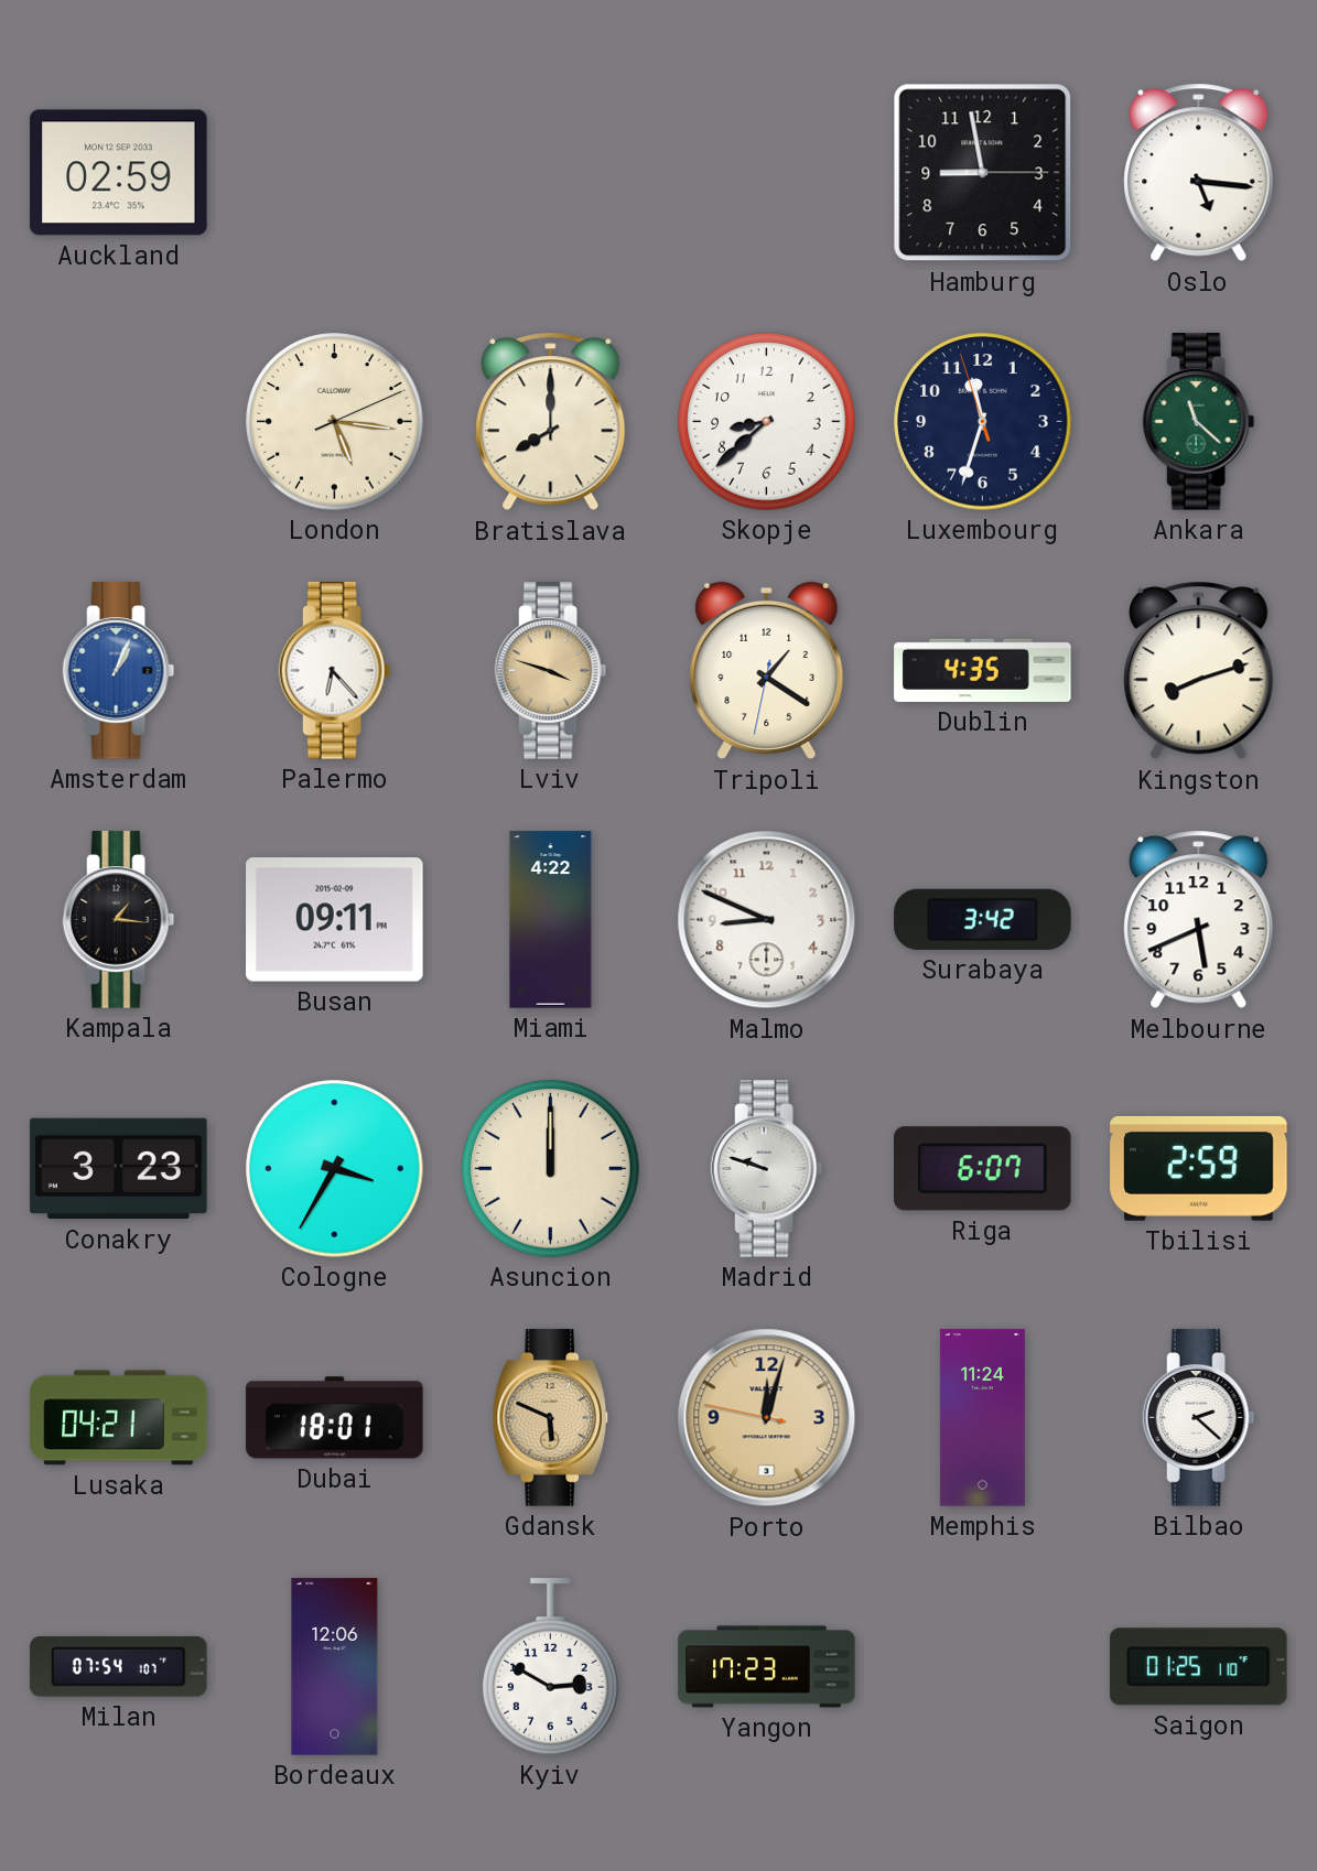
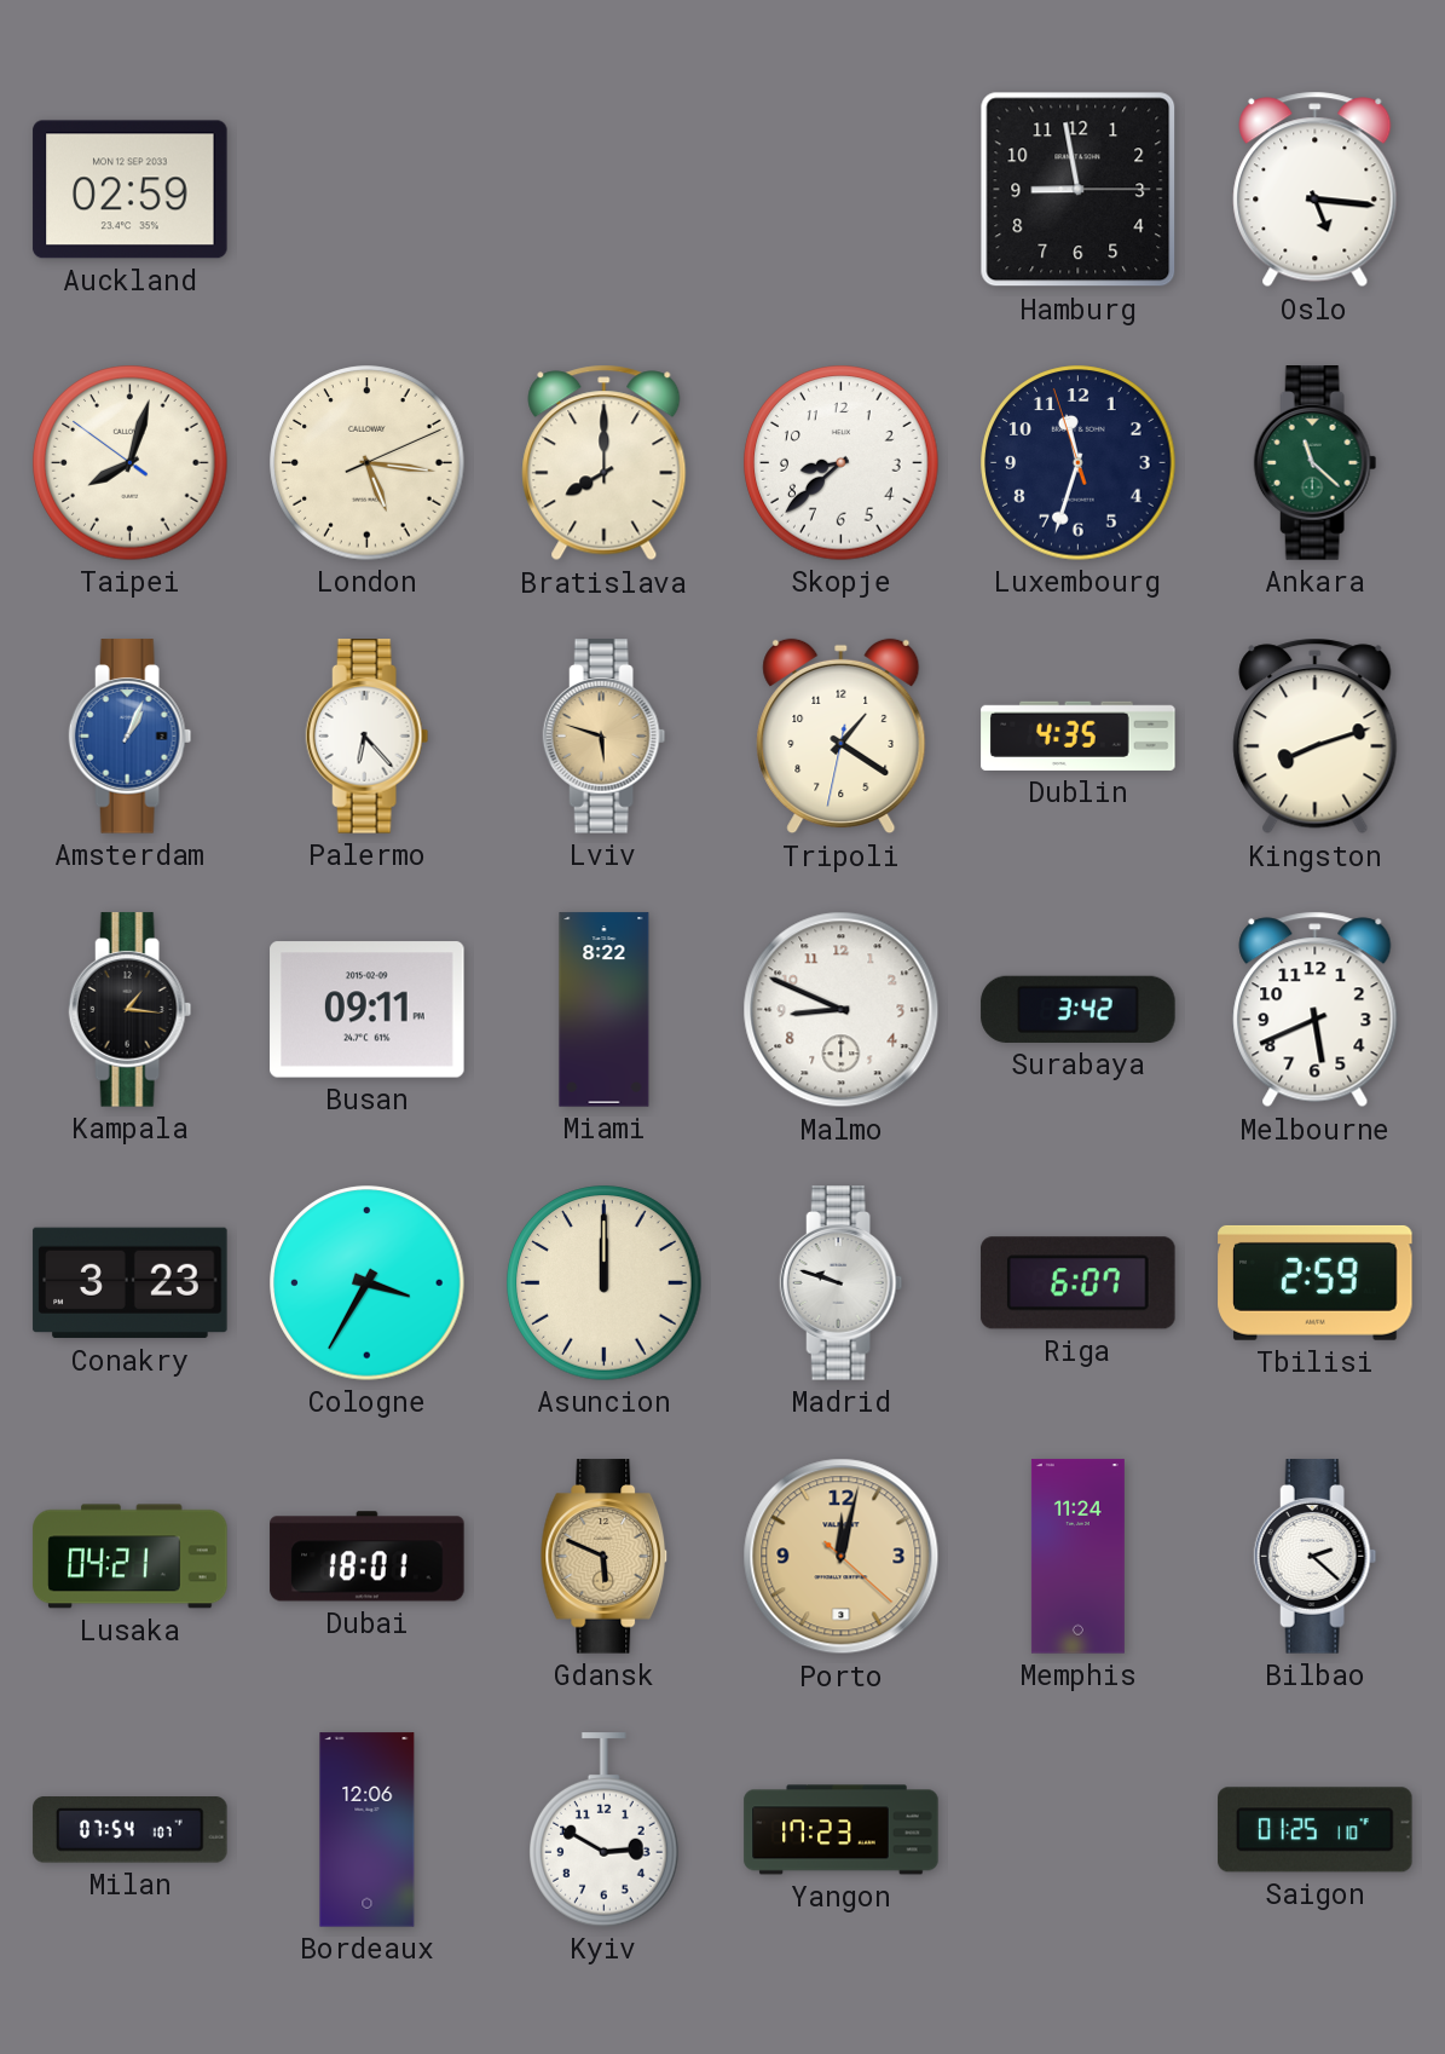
Taipei: none -> 8:02
Lviv: 3:48 -> 5:48
Miami: 4:22 -> 8:22
Porto: 12:02:47 -> 12:02:22
